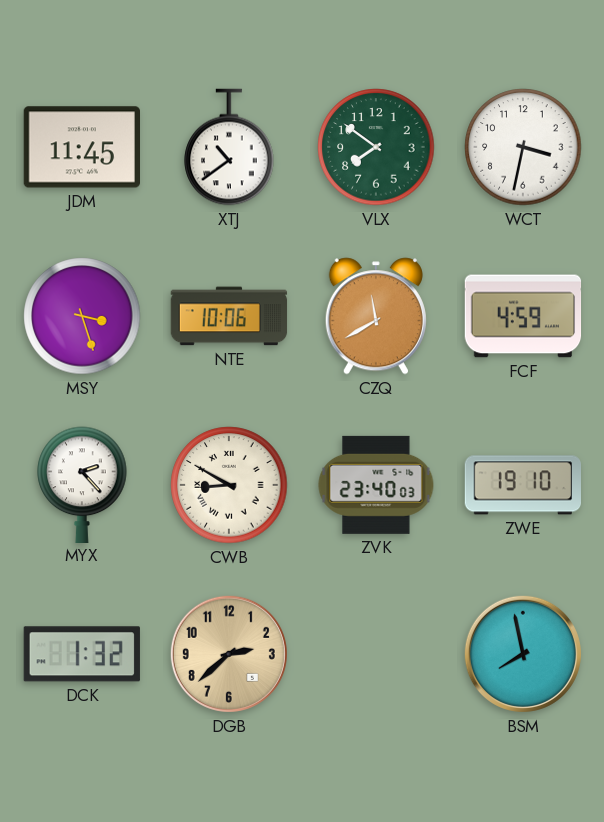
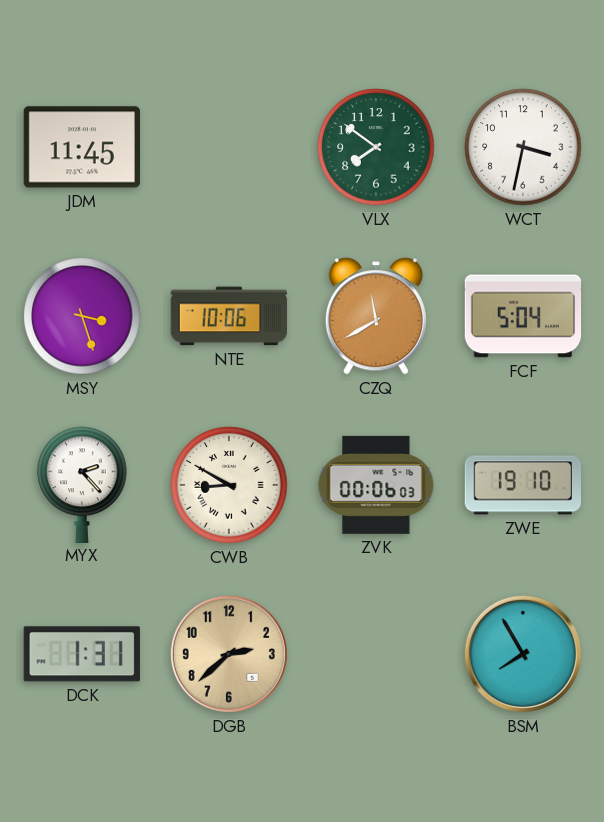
XTJ: 10:39 -> none
FCF: 4:59 -> 5:04
ZVK: 23:40 -> 00:06
DCK: 1:32 -> 1:31
BSM: 7:58 -> 7:55
